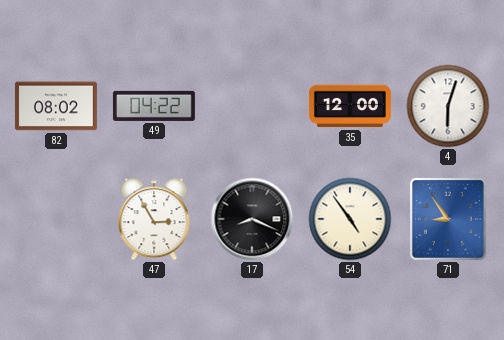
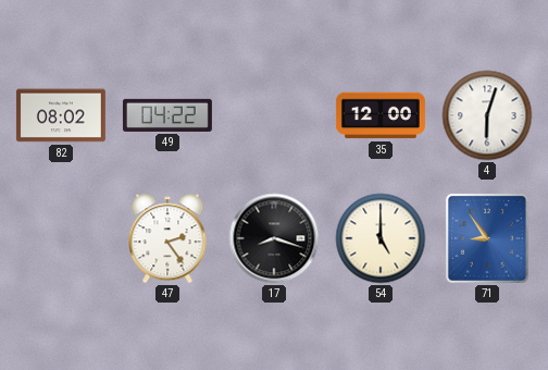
47: 2:55 -> 2:24
17: 8:19 -> 8:18
54: 4:54 -> 5:00
